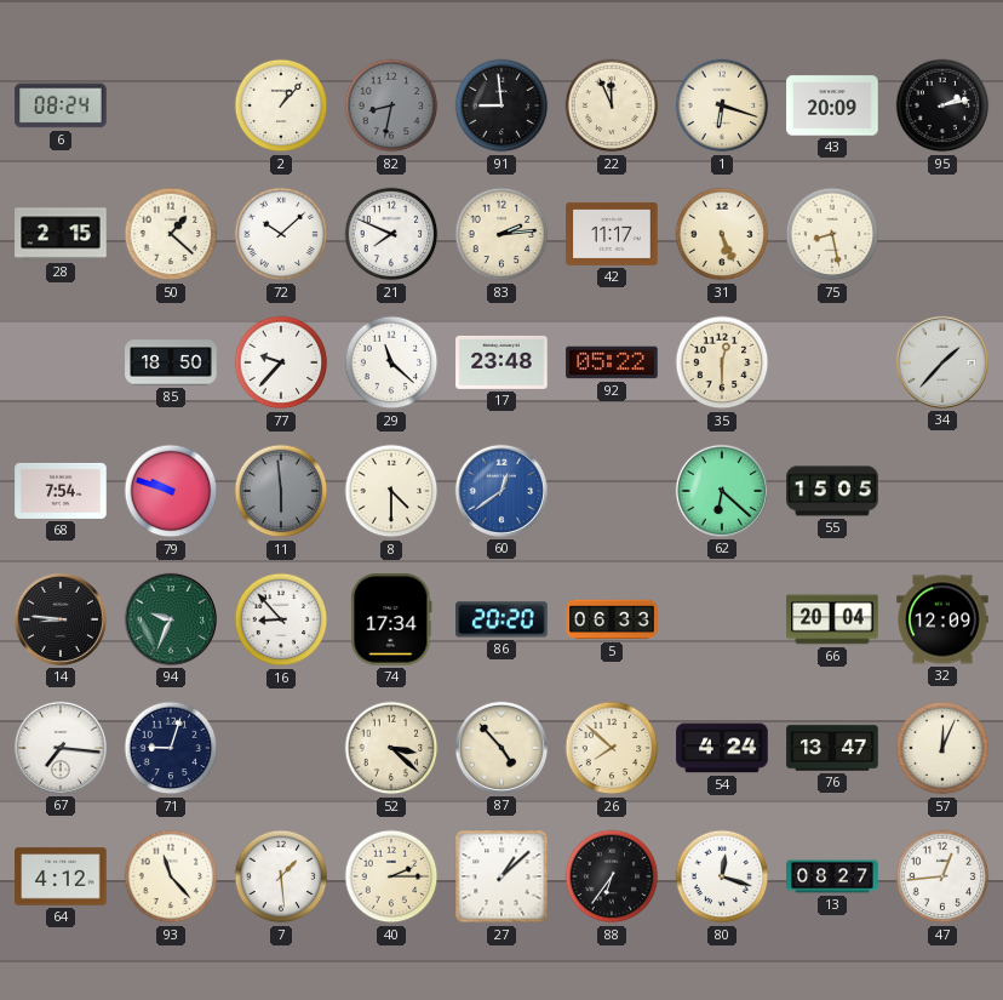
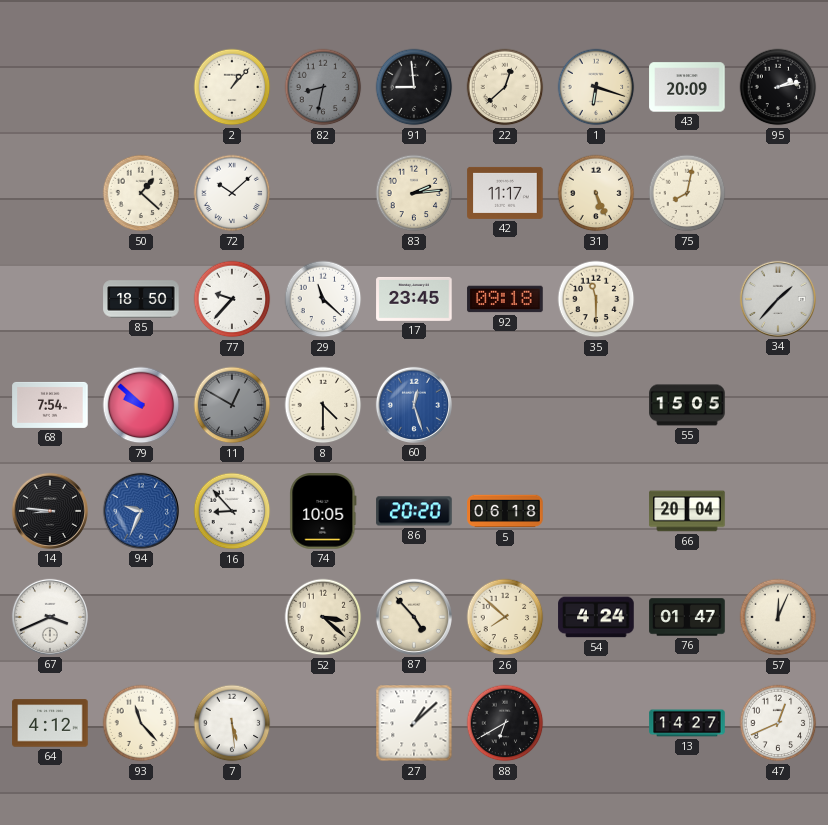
6: 08:24 -> none
22: 11:56 -> 12:38
28: 2:15 -> none
21: 7:49 -> none
75: 8:28 -> 8:02
17: 23:48 -> 23:45
92: 05:22 -> 09:18
35: 12:30 -> 11:30
79: 9:48 -> 9:52
11: 5:59 -> 12:50
60: 12:39 -> 12:27
62: 6:22 -> none
94 dial: green -> blue
74: 17:34 -> 10:05
5: 06:33 -> 06:18
32: 12:09 -> none
67: 7:16 -> 3:41
71: 9:03 -> none
76: 13:47 -> 01:47
7: 1:29 -> 5:29
40: 2:15 -> none
88: 6:36 -> 6:40
80: 12:18 -> none
13: 08:27 -> 14:27
47: 12:44 -> 12:41
